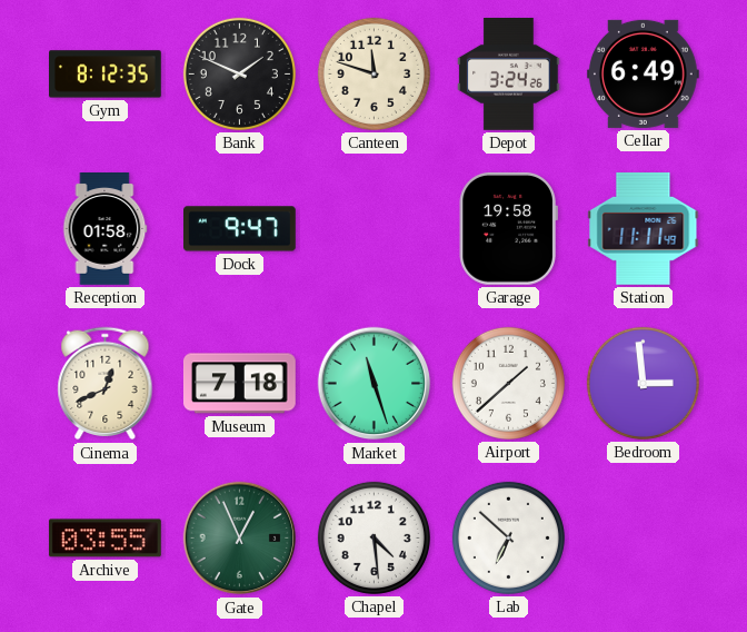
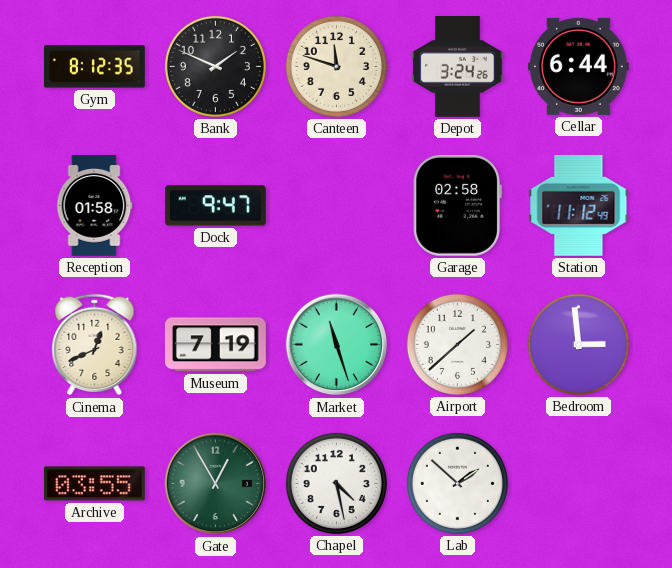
Cellar: 6:49 -> 6:44
Garage: 19:58 -> 02:58
Station: 11:11 -> 11:12
Museum: 7:18 -> 7:19
Gate: 12:56 -> 12:55
Chapel: 4:29 -> 4:28
Lab: 6:52 -> 1:52
